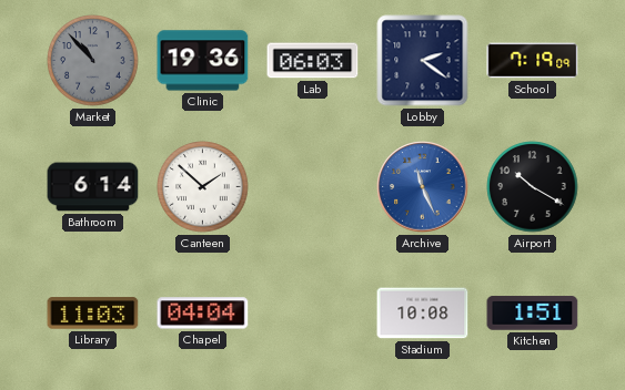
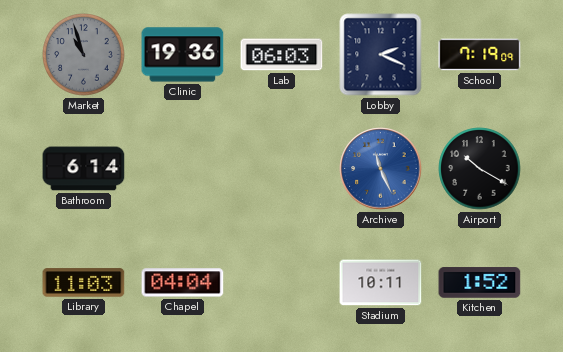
Market: 10:53 -> 10:57
Lobby: 2:21 -> 2:19
Canteen: 1:52 -> none
Stadium: 10:08 -> 10:11
Kitchen: 1:51 -> 1:52
